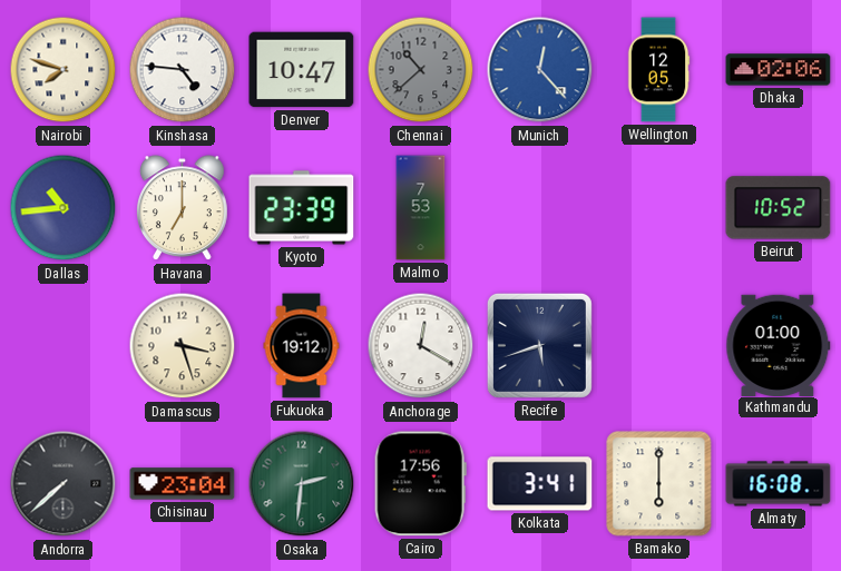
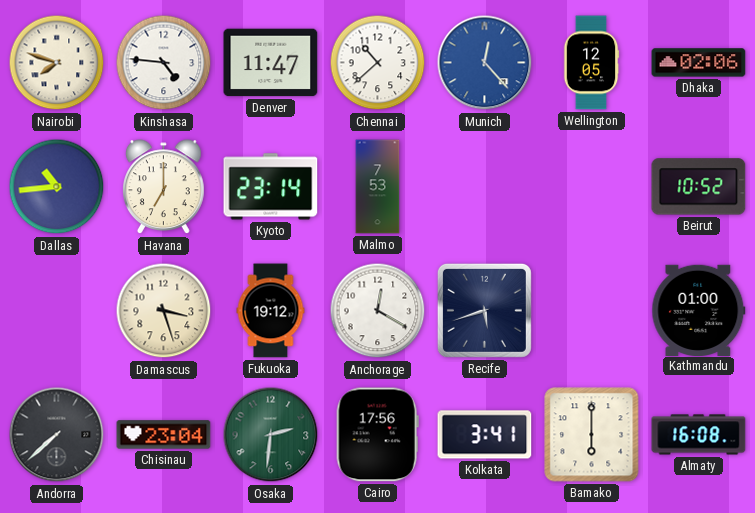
Denver: 10:47 -> 11:47
Chennai dial: grey -> white
Kyoto: 23:39 -> 23:14
